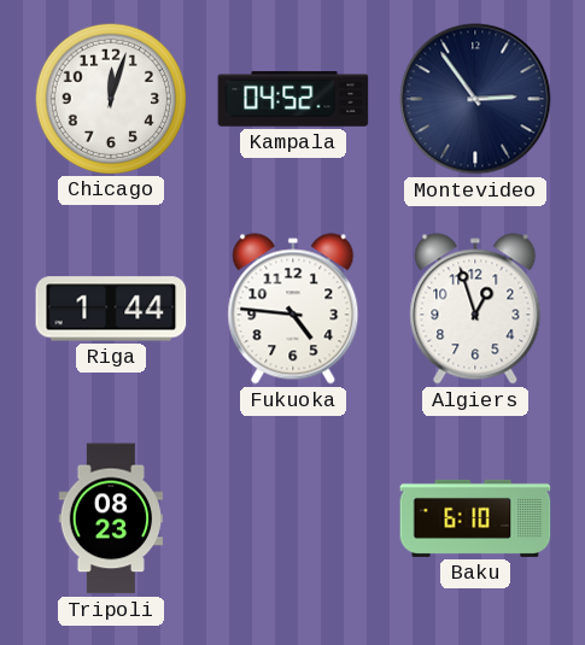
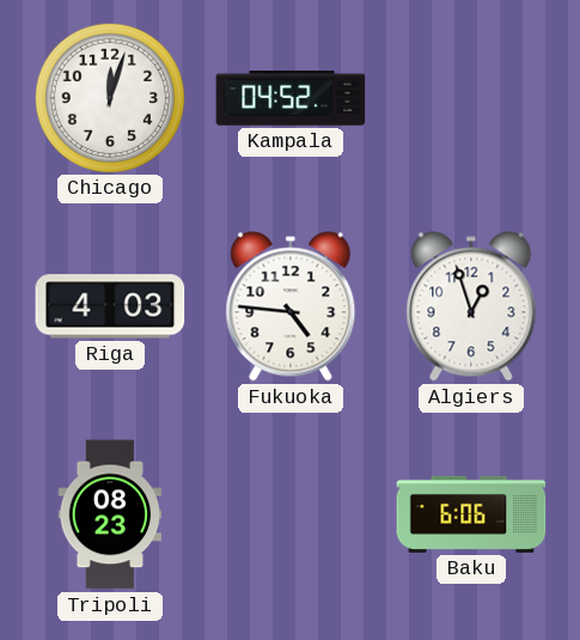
Montevideo: 2:54 -> none
Riga: 1:44 -> 4:03
Baku: 6:10 -> 6:06
